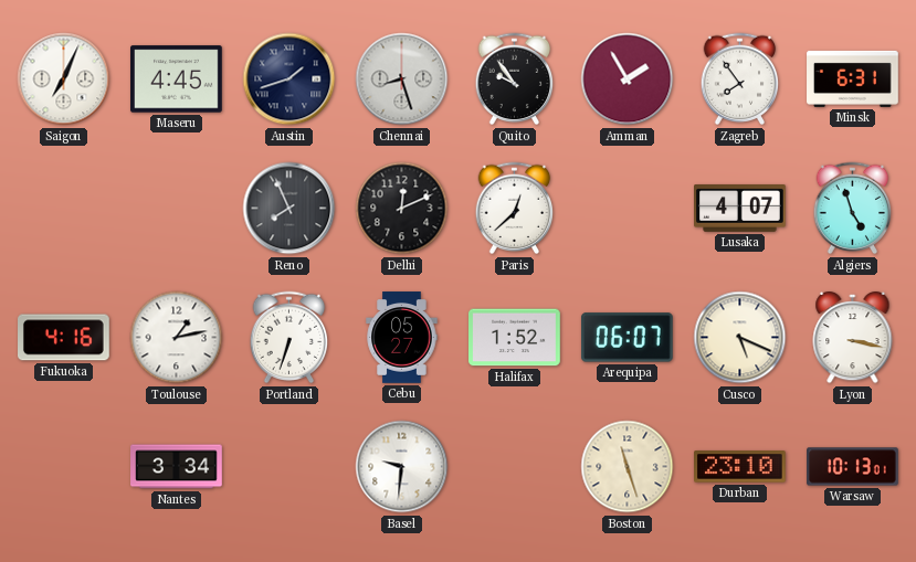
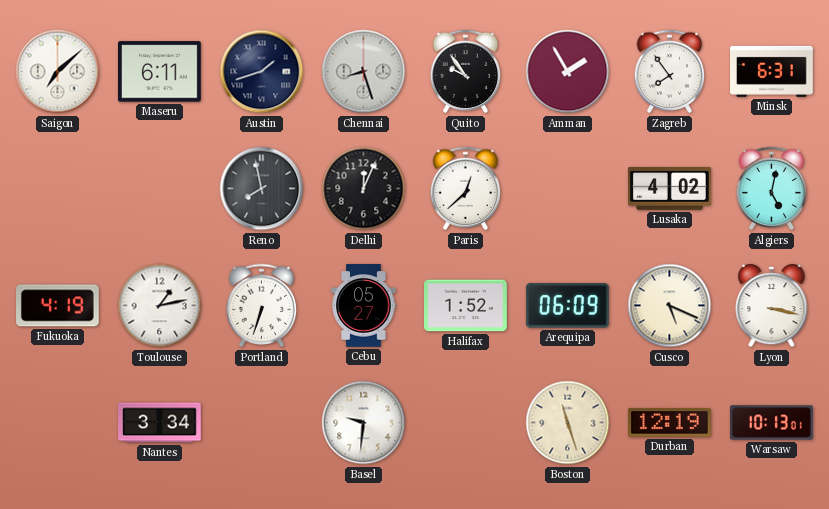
Saigon: 7:04 -> 7:08
Maseru: 4:45 -> 6:11
Reno: 7:56 -> 7:58
Delhi: 12:11 -> 12:04
Lusaka: 4:07 -> 4:02
Algiers: 4:57 -> 5:02
Fukuoka: 4:16 -> 4:19
Arequipa: 06:07 -> 06:09
Durban: 23:10 -> 12:19
